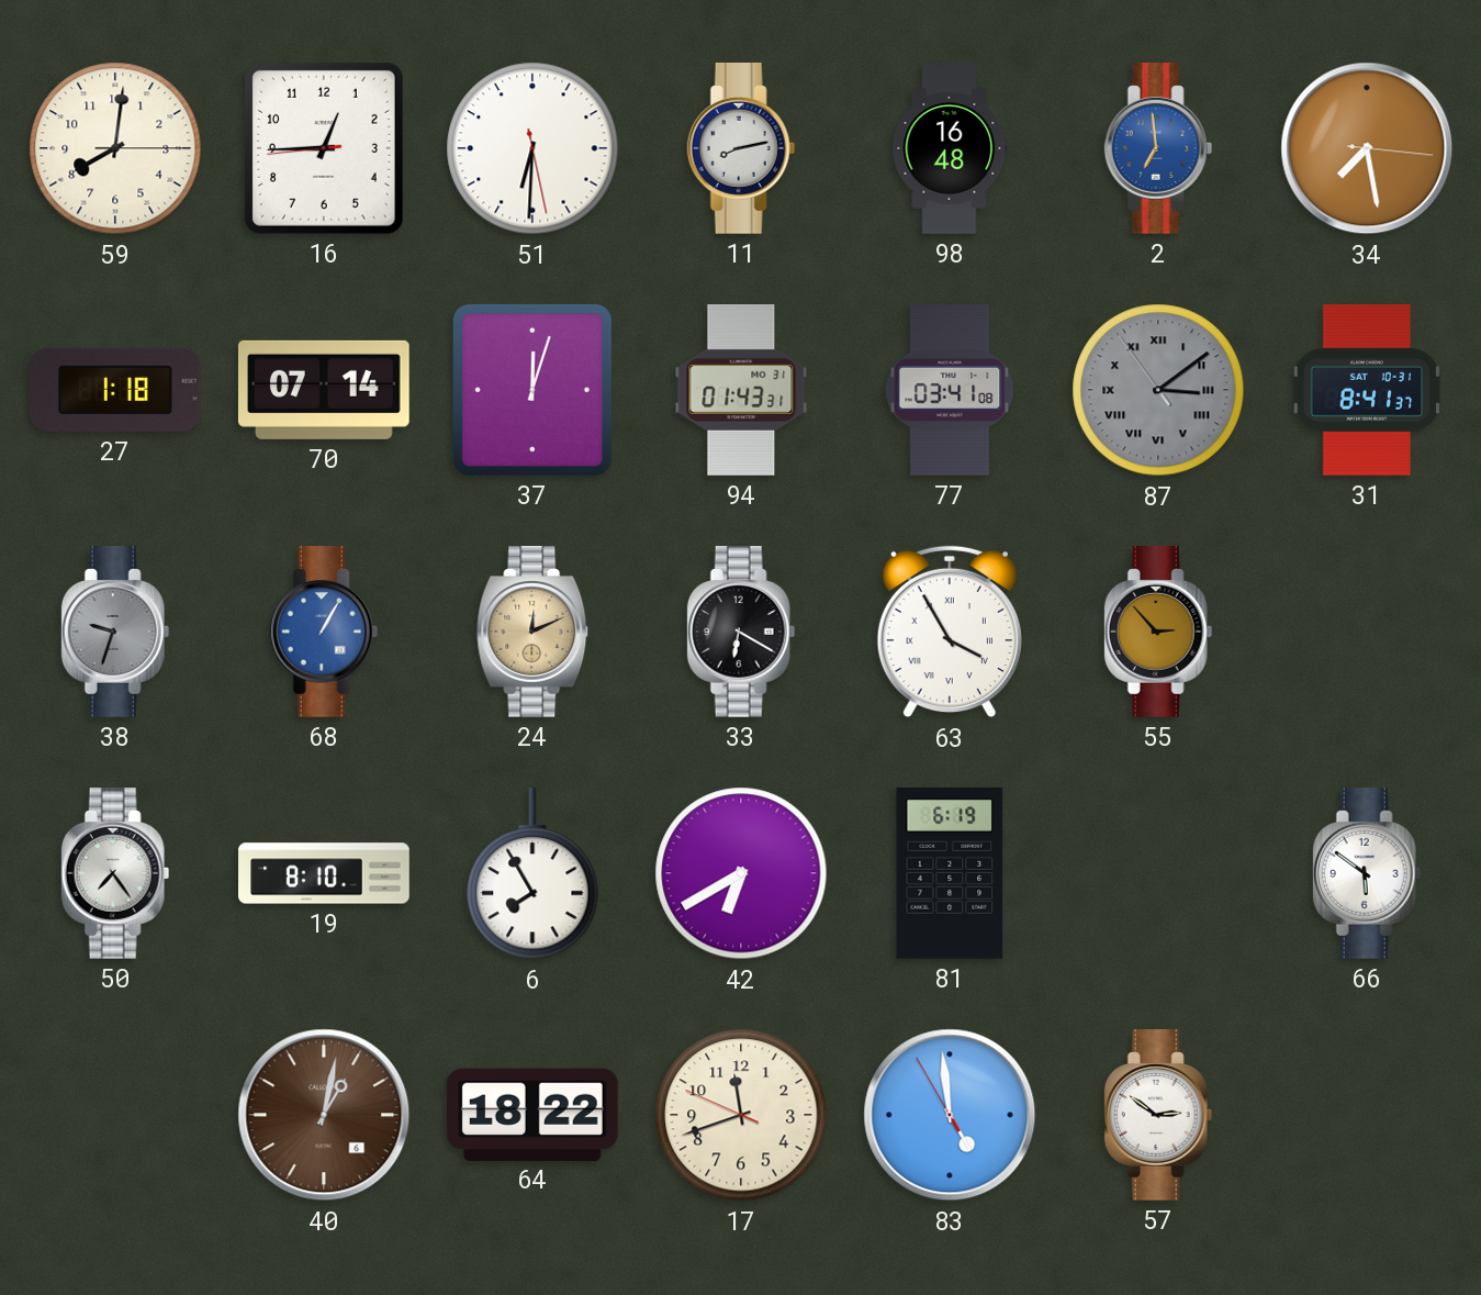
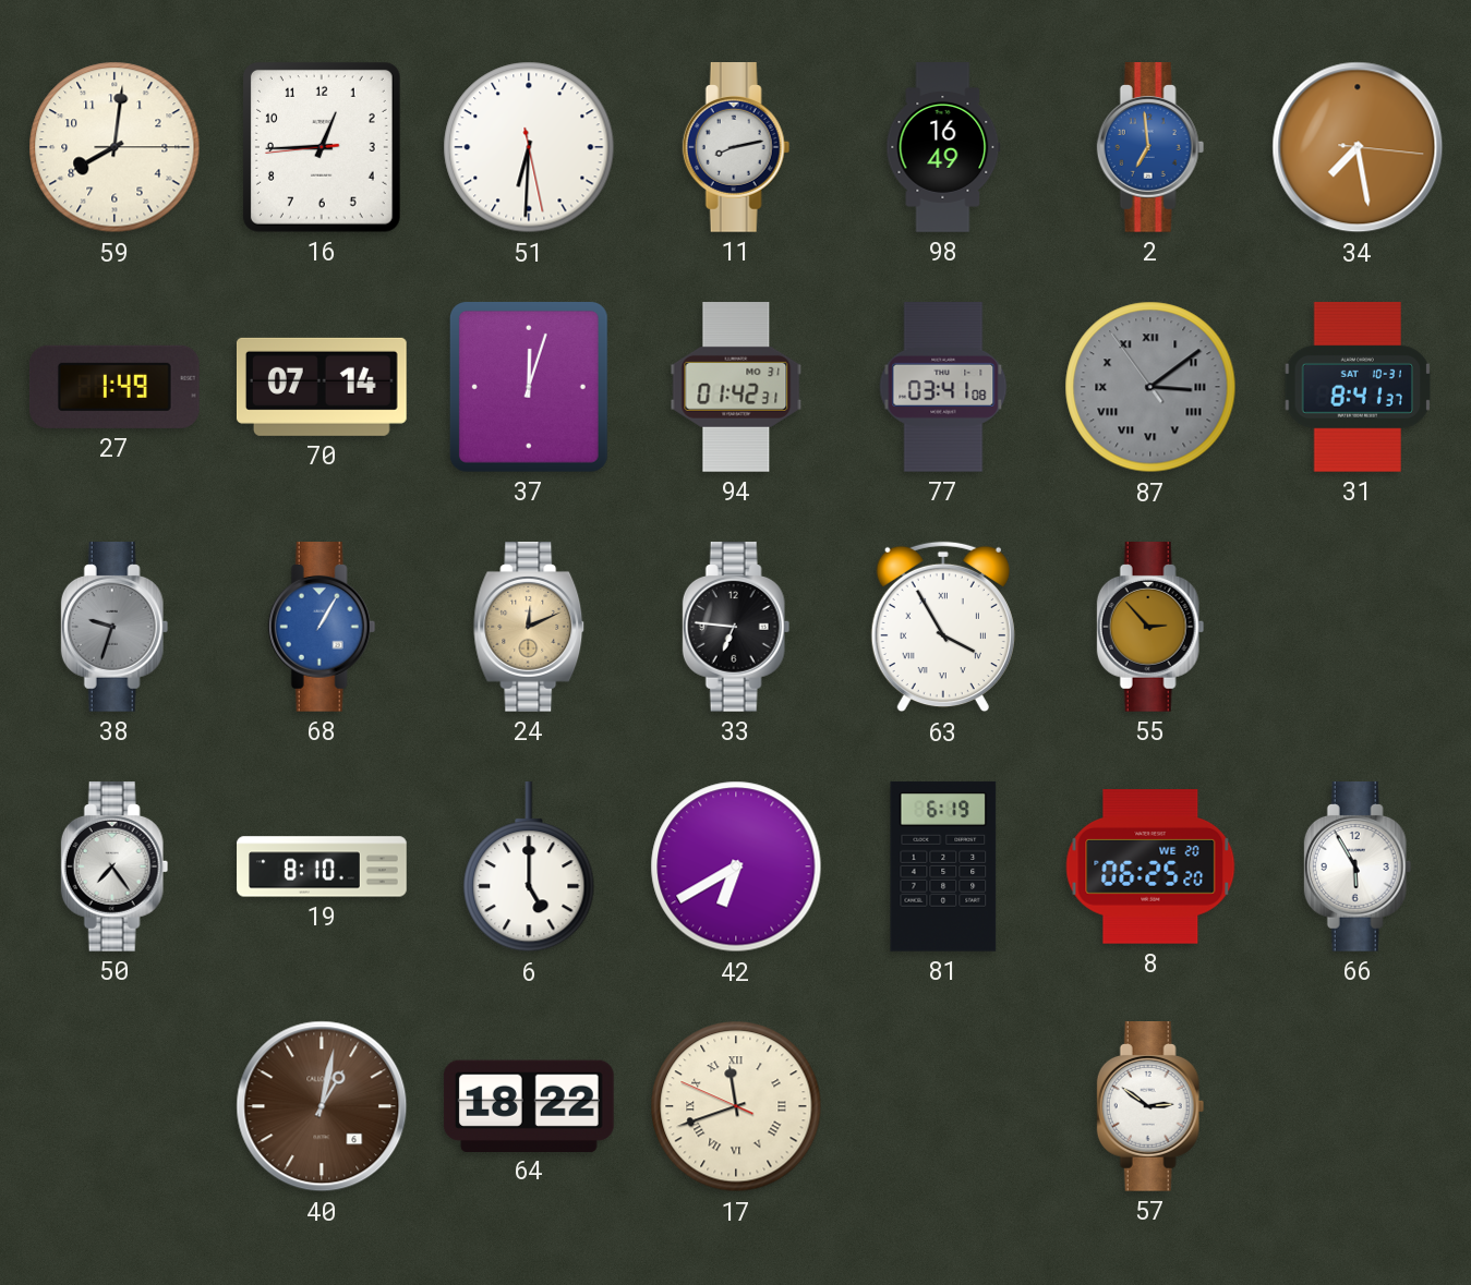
98: 16:48 -> 16:49
27: 1:18 -> 1:49
94: 01:43 -> 01:42
33: 6:20 -> 6:46
6: 7:55 -> 5:00
8: none -> 06:25
66: 5:51 -> 5:55
17 numerals: Arabic -> Roman
83: 4:58 -> none
